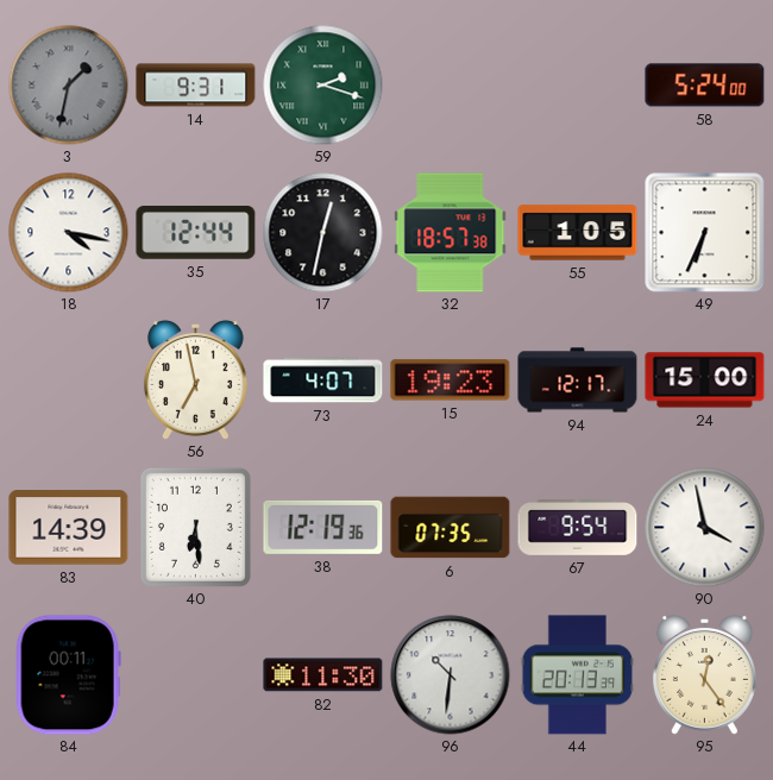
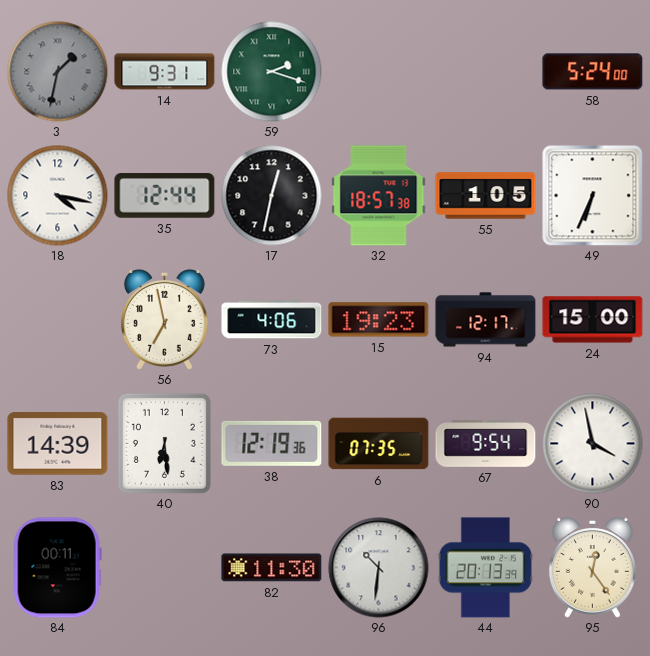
73: 4:07 -> 4:06
